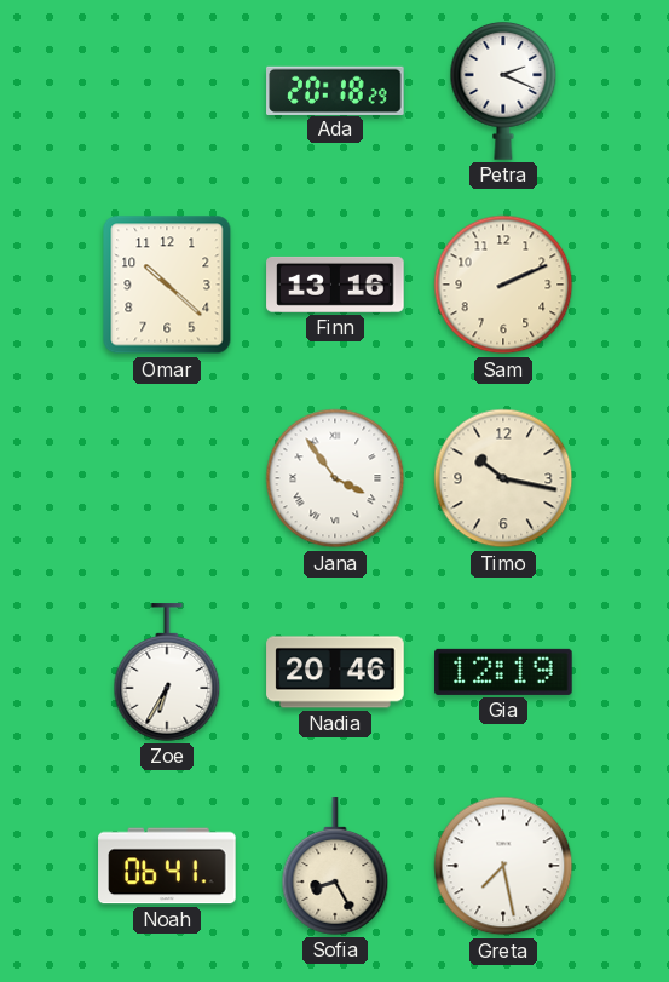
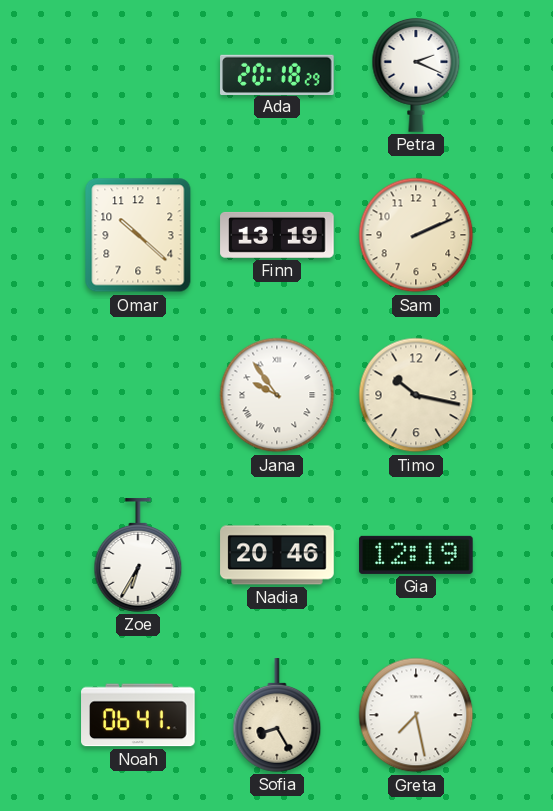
Finn: 13:16 -> 13:19
Jana: 3:54 -> 9:54
